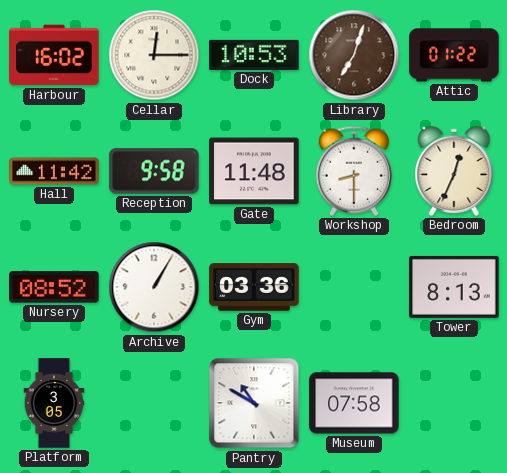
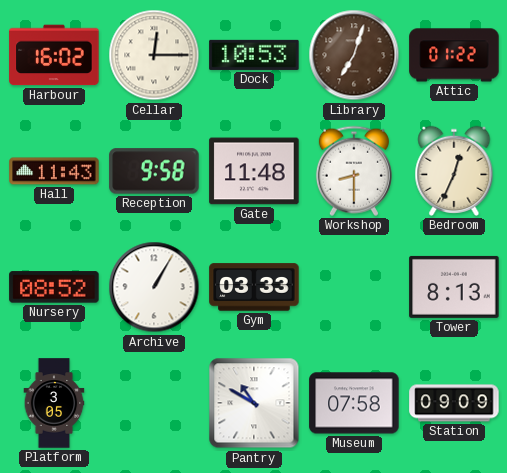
Hall: 11:42 -> 11:43
Gym: 03:36 -> 03:33
Station: none -> 09:09
